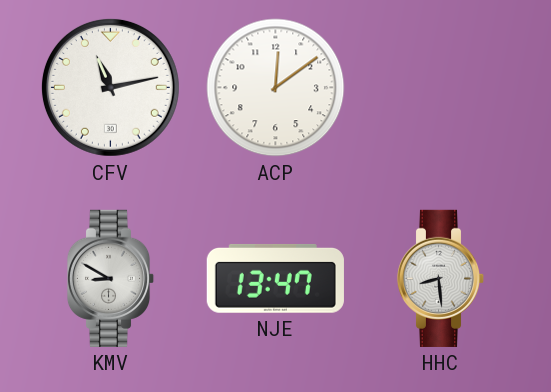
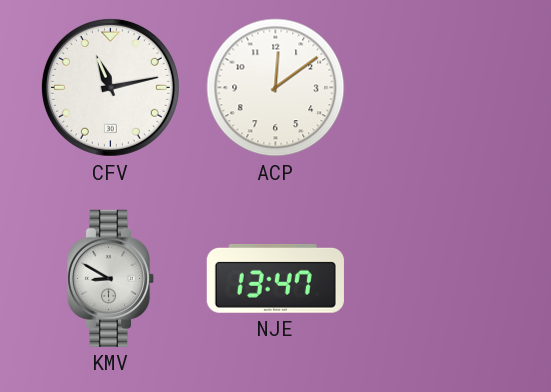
HHC: 8:29 -> none
